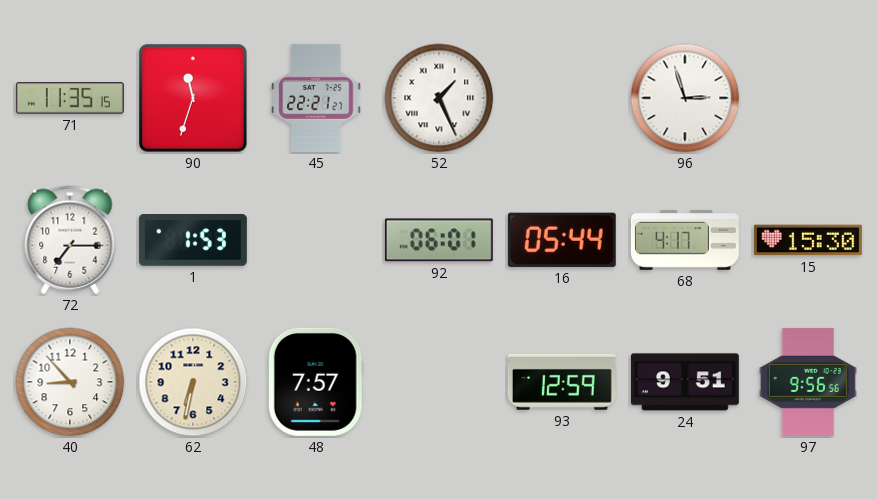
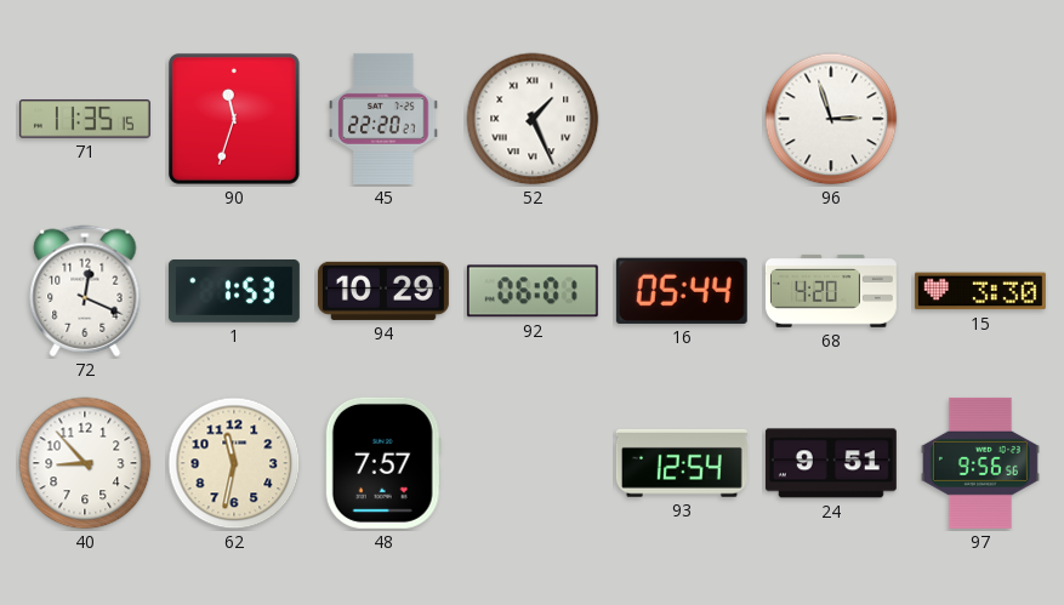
45: 22:21 -> 22:20
72: 7:15 -> 12:19
94: none -> 10:29
68: 4:17 -> 4:20
15: 15:30 -> 3:30
62: 6:32 -> 11:32
93: 12:59 -> 12:54
